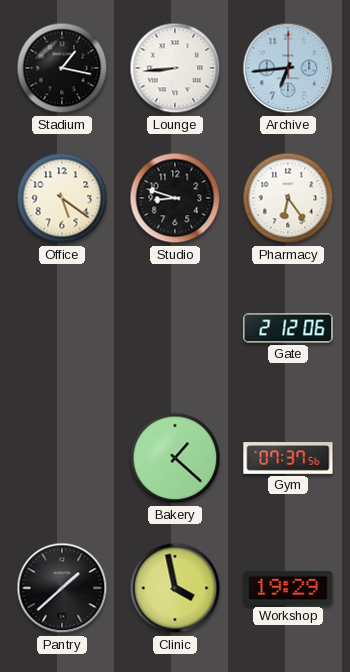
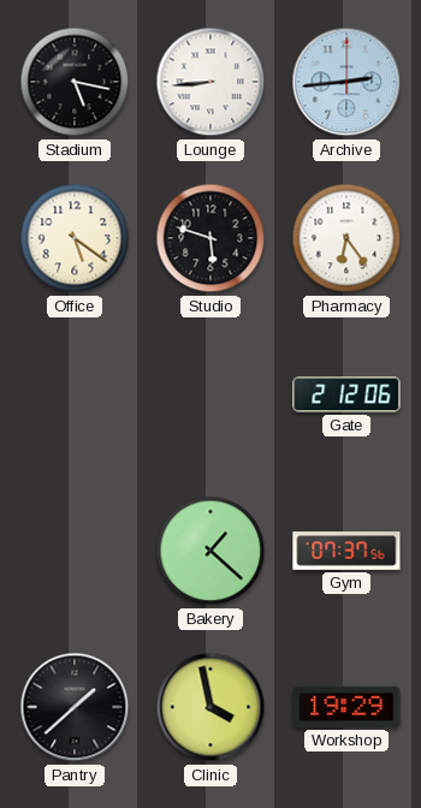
Stadium: 1:17 -> 5:17
Archive: 6:44 -> 2:44
Studio: 8:48 -> 5:48
